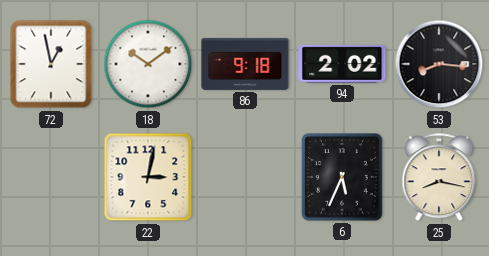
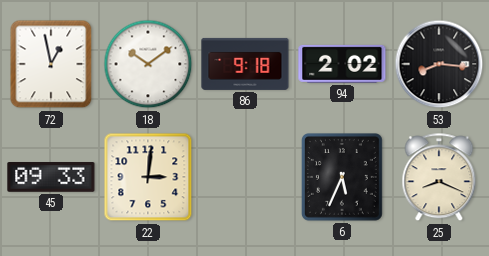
45: none -> 09:33
22: 3:02 -> 3:01
25: 8:17 -> 8:19
